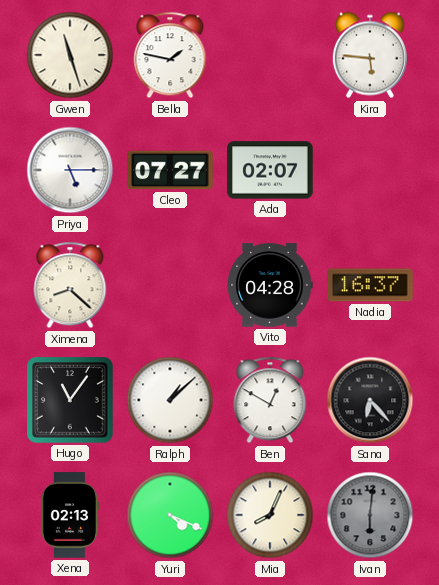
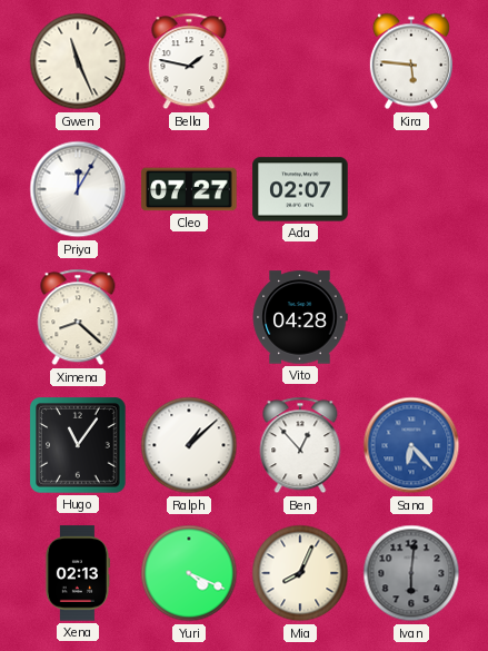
Gwen: 11:27 -> 11:26
Priya: 5:15 -> 12:05
Nadia: 16:37 -> none
Ben: 12:50 -> 12:53
Sana dial: black -> blue
